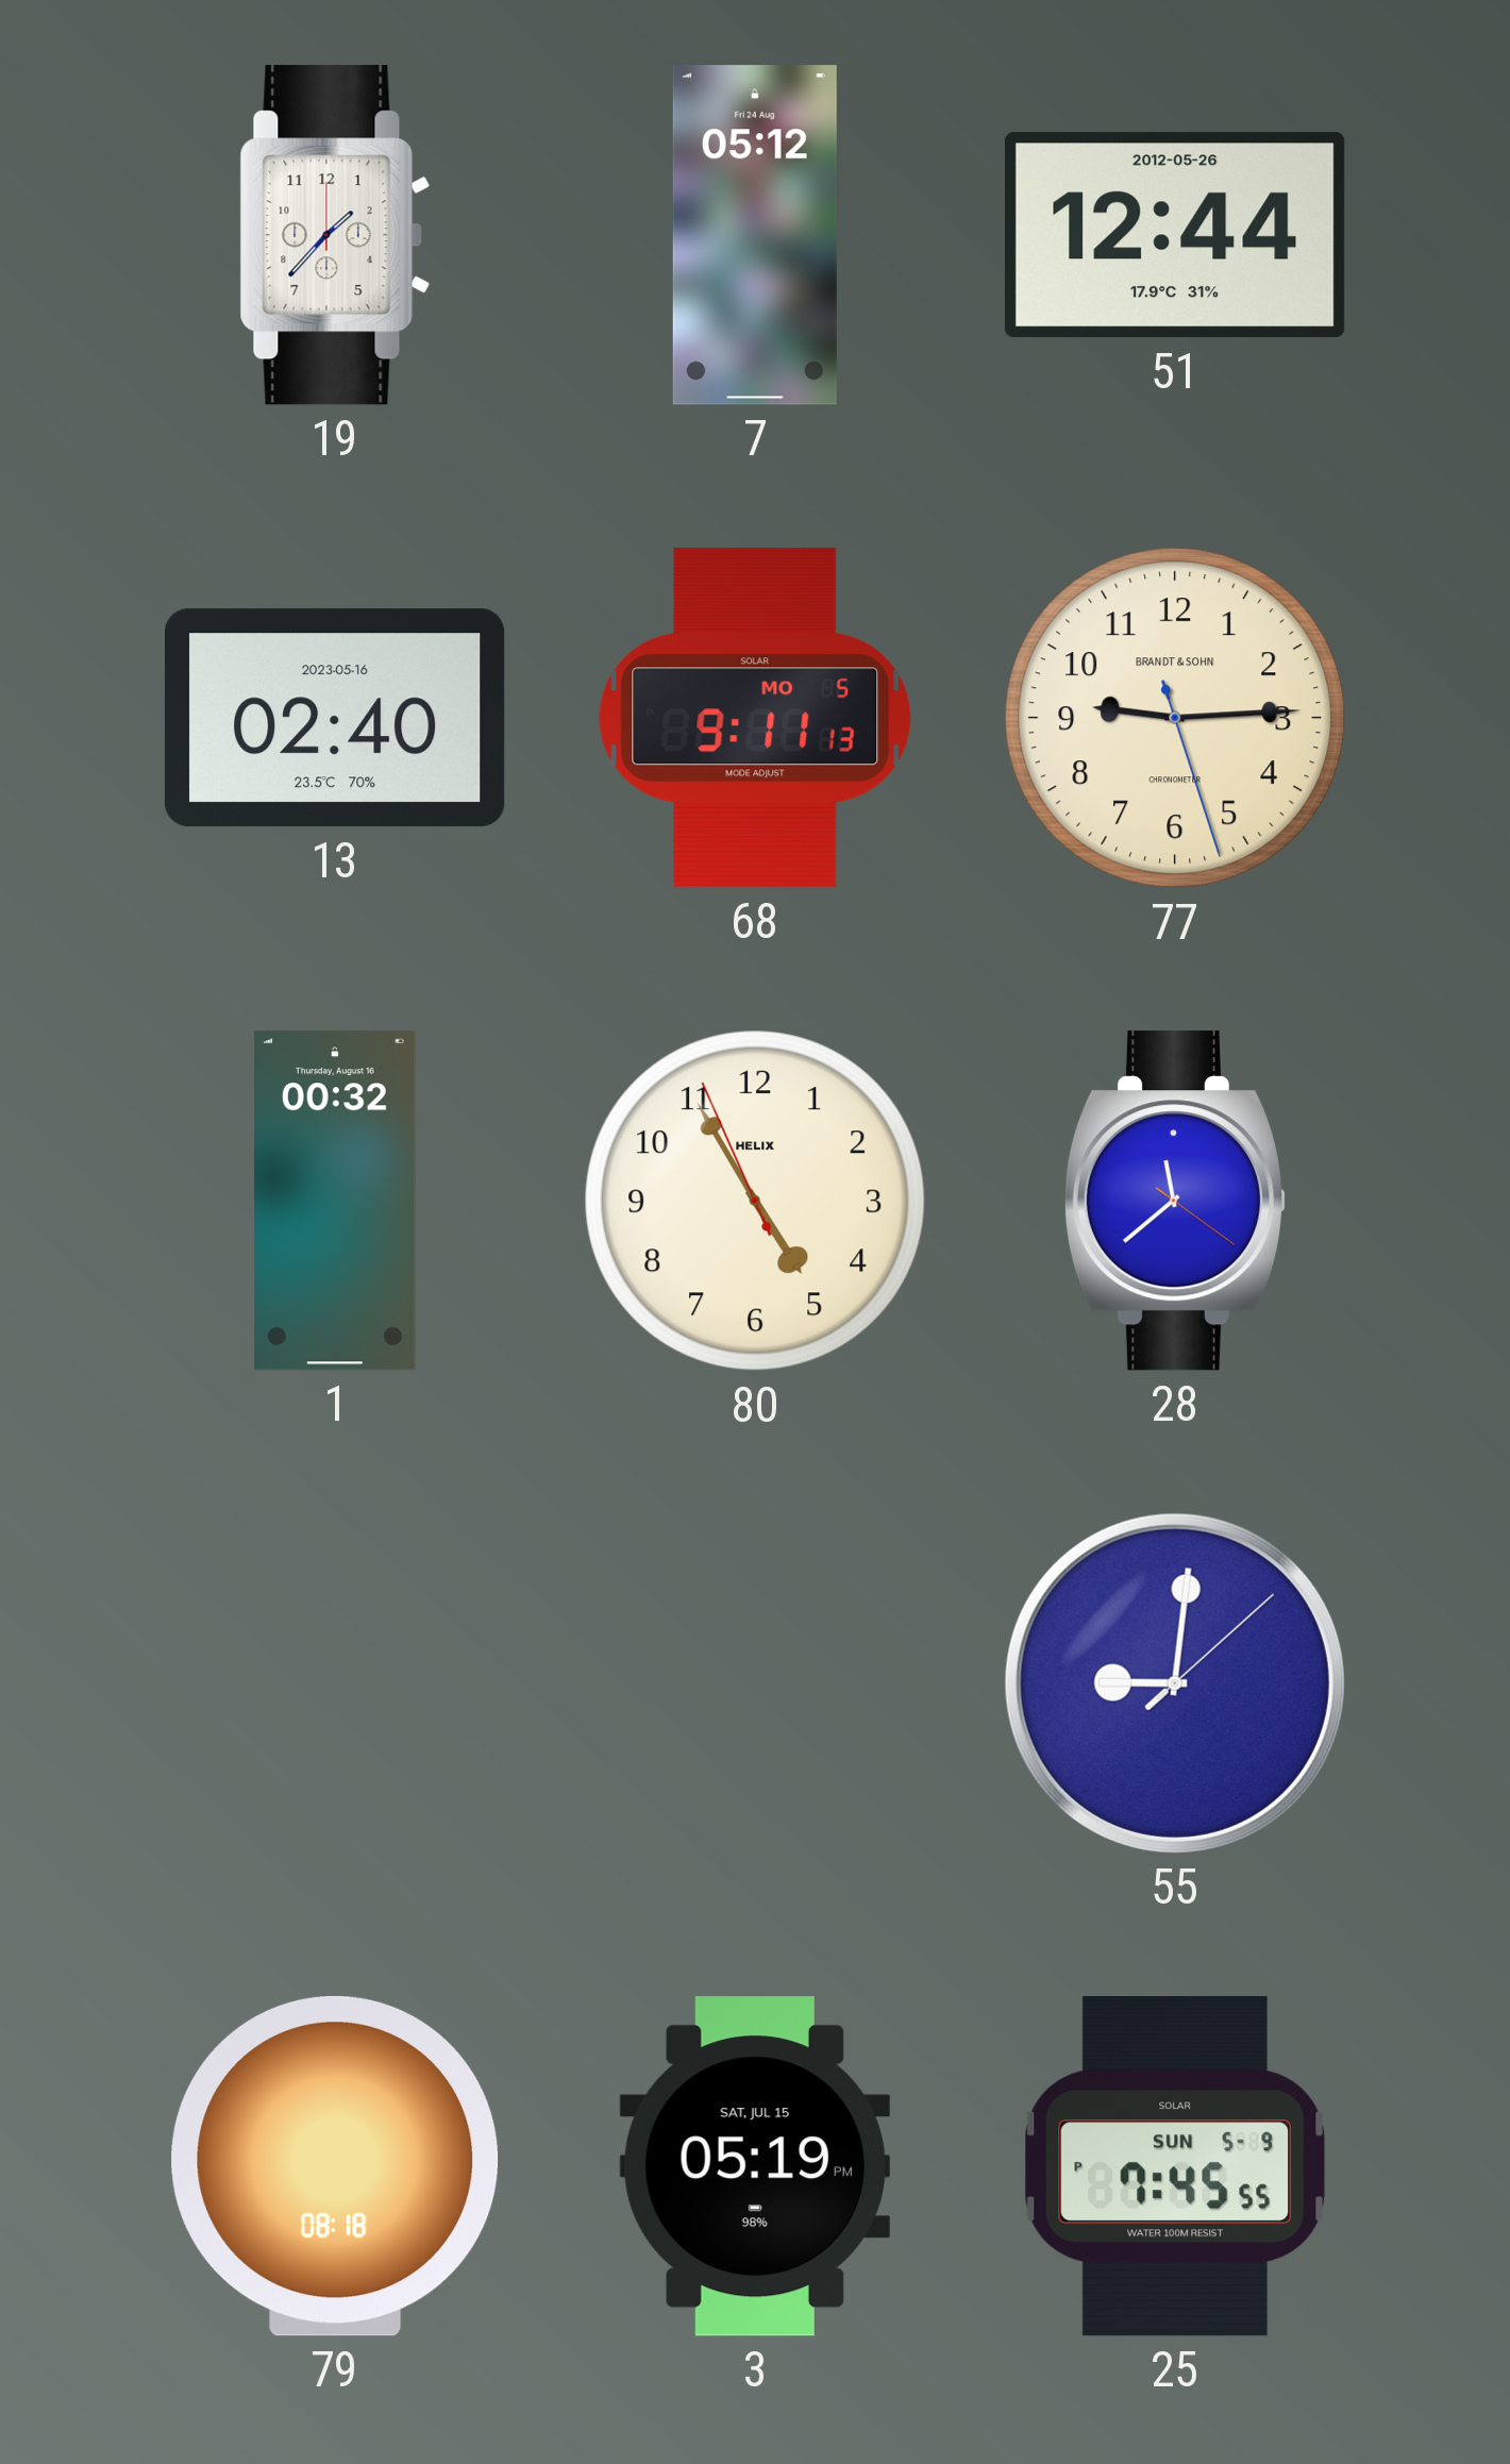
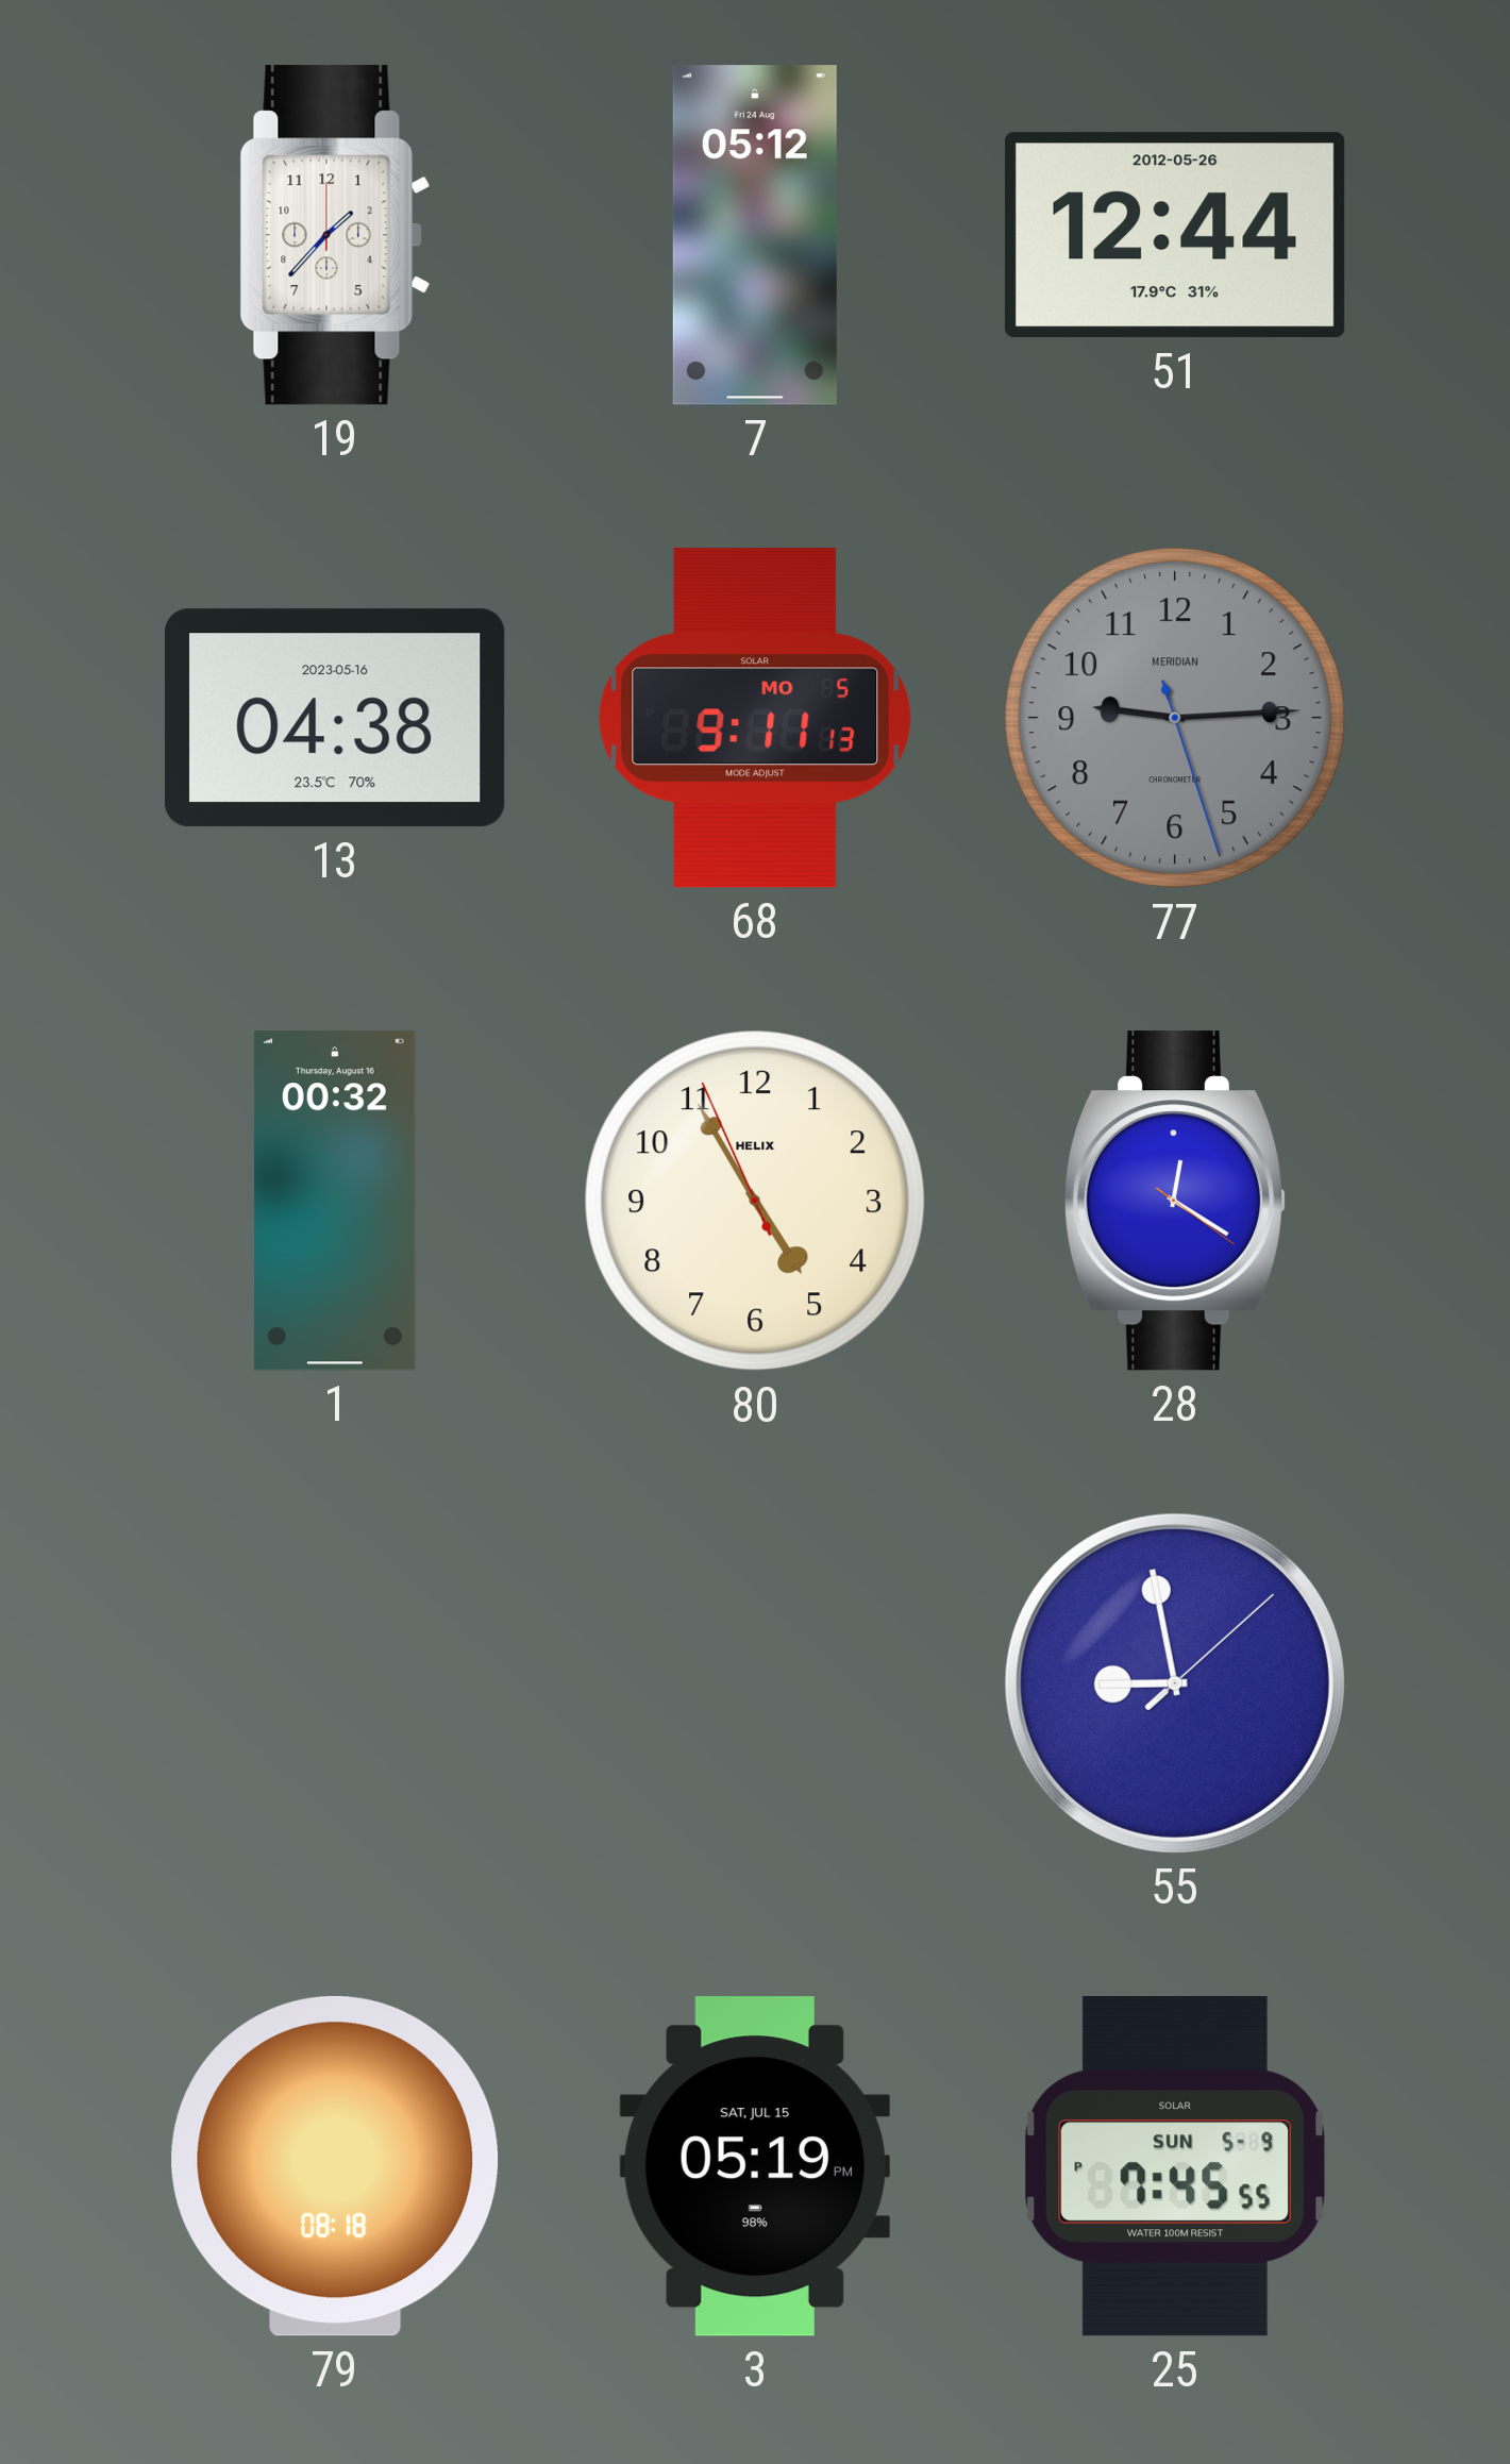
13: 02:40 -> 04:38
77 dial: cream -> grey
77 brand: BRANDT & SOHN -> MERIDIAN
28: 11:38 -> 12:20
55: 9:01 -> 8:58
